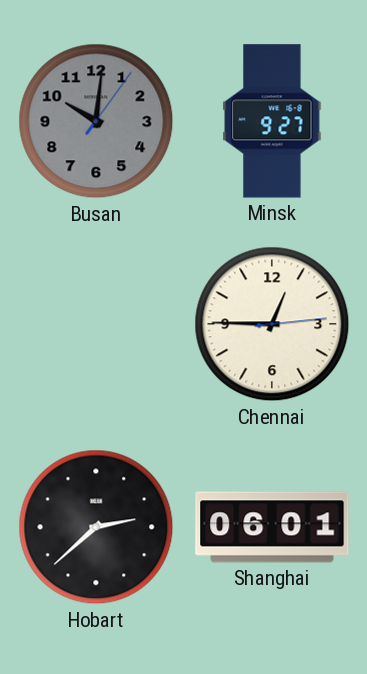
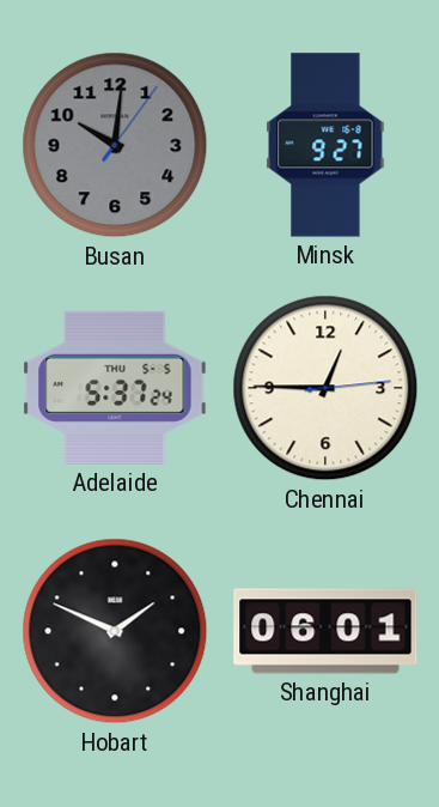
Adelaide: none -> 5:37
Hobart: 2:38 -> 1:49
